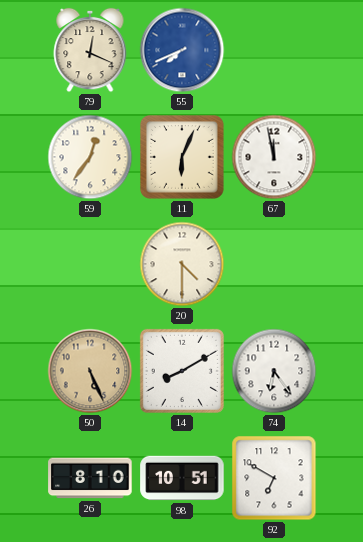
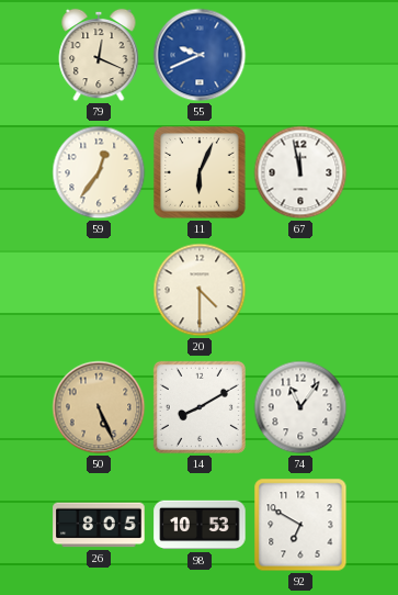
55: 7:41 -> 9:41
74: 6:24 -> 11:06
26: 8:10 -> 8:05
98: 10:51 -> 10:53
